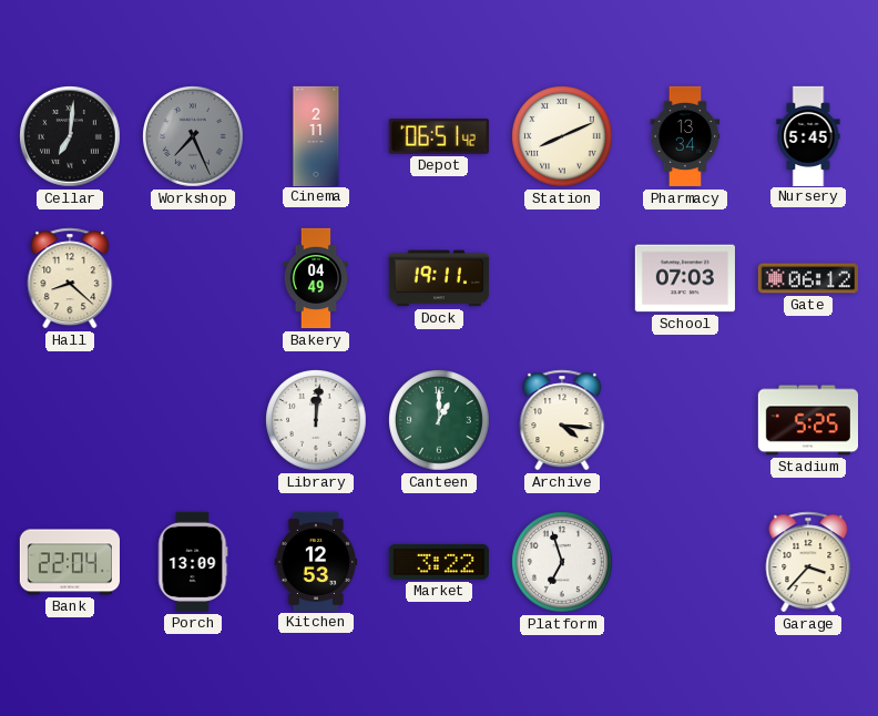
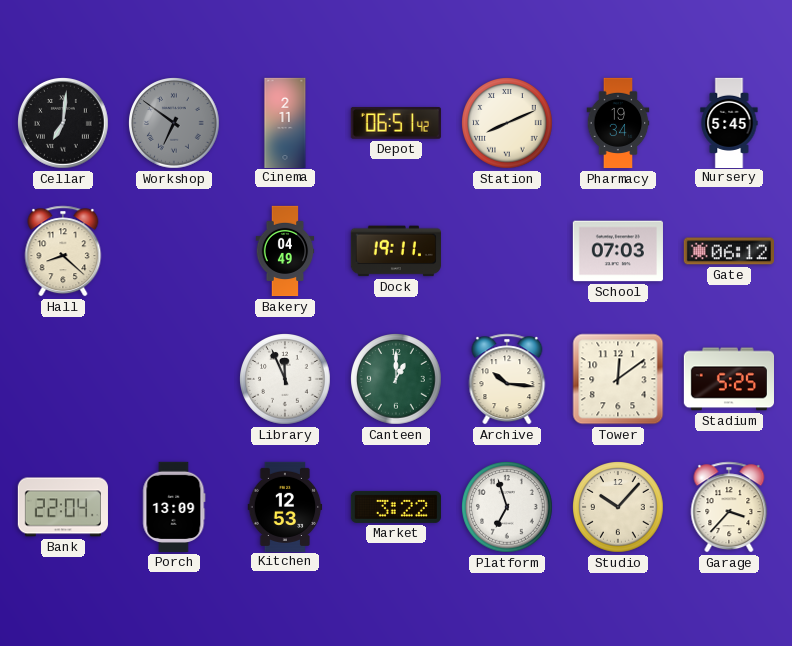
Workshop: 7:26 -> 6:51
Pharmacy: 13:34 -> 19:34
Library: 12:01 -> 11:56
Archive: 4:16 -> 10:16
Tower: none -> 12:09
Studio: none -> 10:07
